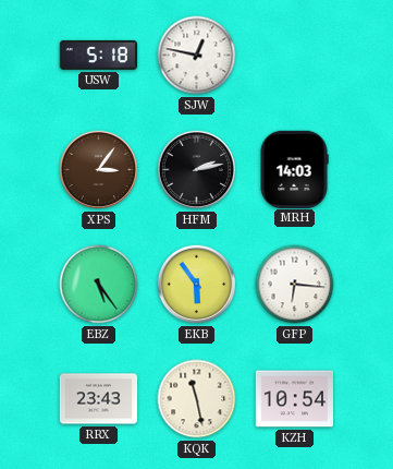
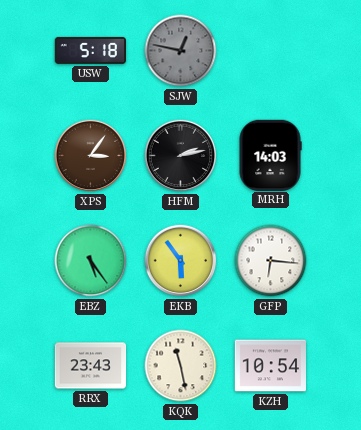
SJW dial: white -> grey
